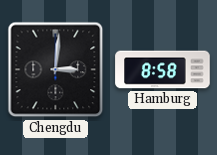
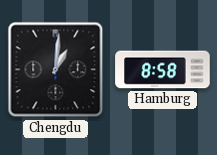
Chengdu: 3:01 -> 1:01
